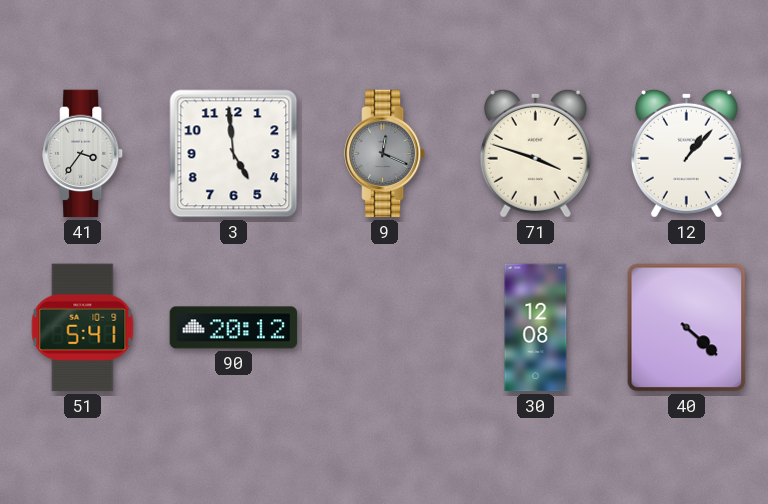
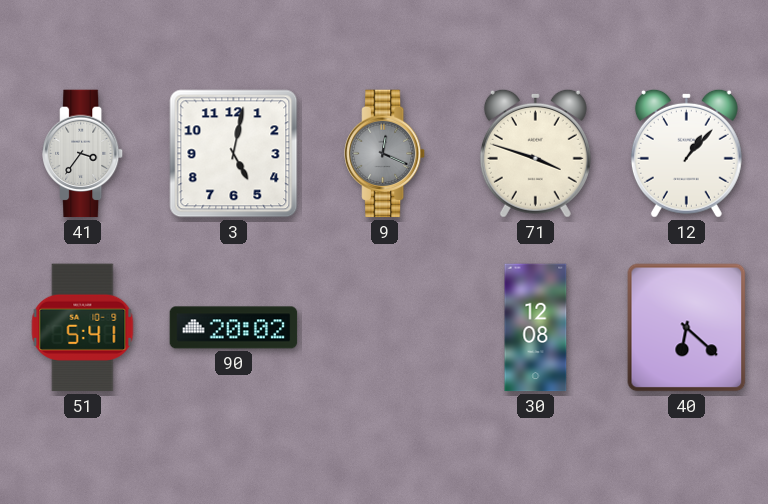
3: 4:59 -> 5:02
90: 20:12 -> 20:02
40: 4:22 -> 6:22
